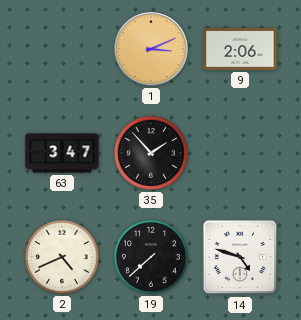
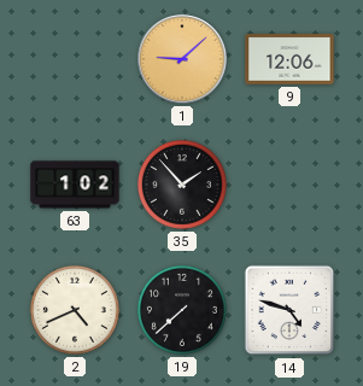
1: 3:11 -> 9:08
9: 2:06 -> 12:06
63: 3:47 -> 1:02
